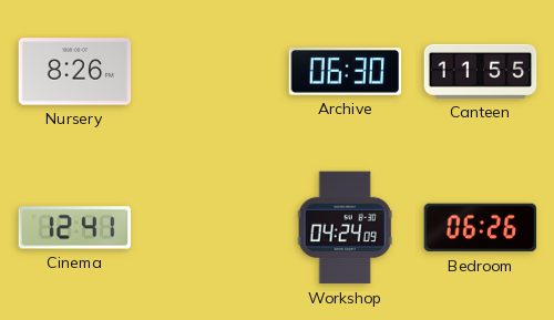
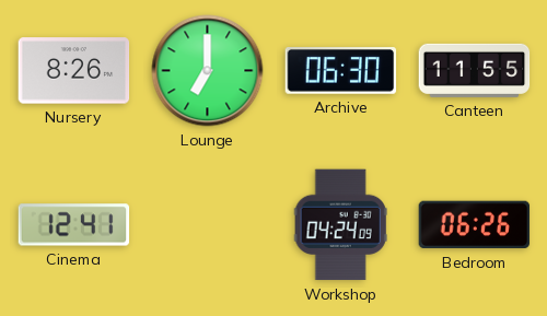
Lounge: none -> 7:00
